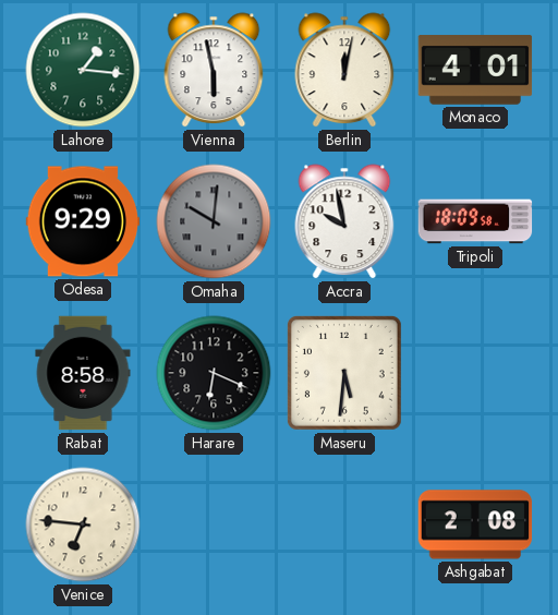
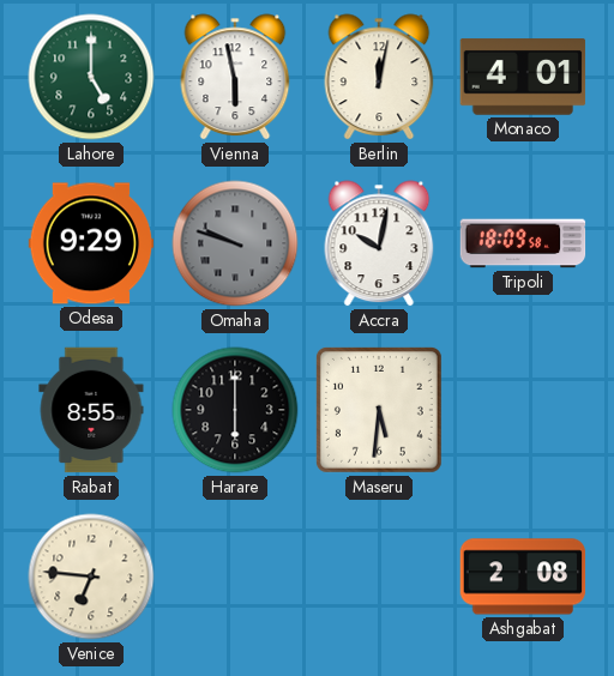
Lahore: 1:16 -> 5:00
Omaha: 10:01 -> 9:48
Accra: 9:58 -> 10:02
Rabat: 8:58 -> 8:55
Harare: 6:19 -> 6:00
